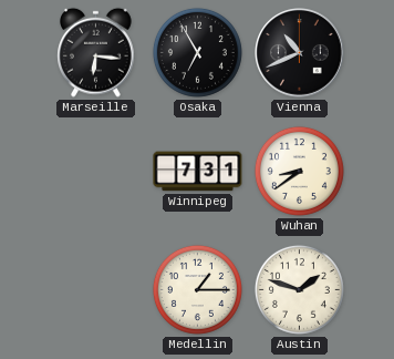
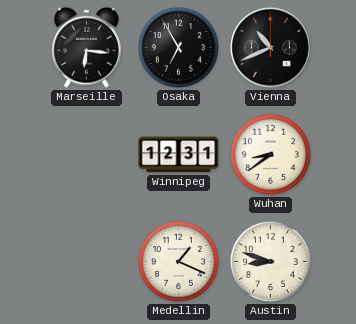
Winnipeg: 7:31 -> 12:31
Medellin: 1:15 -> 1:19
Austin: 1:48 -> 8:48
